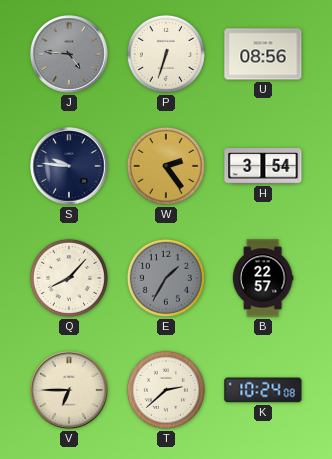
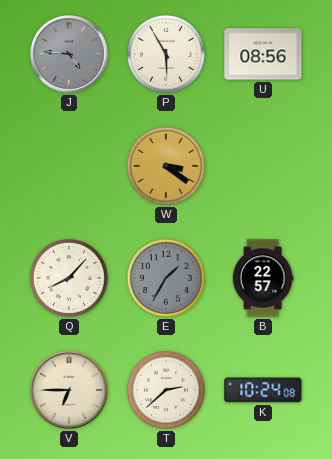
P: 6:33 -> 5:55
S: 9:46 -> none
W: 2:24 -> 3:21
H: 3:54 -> none
